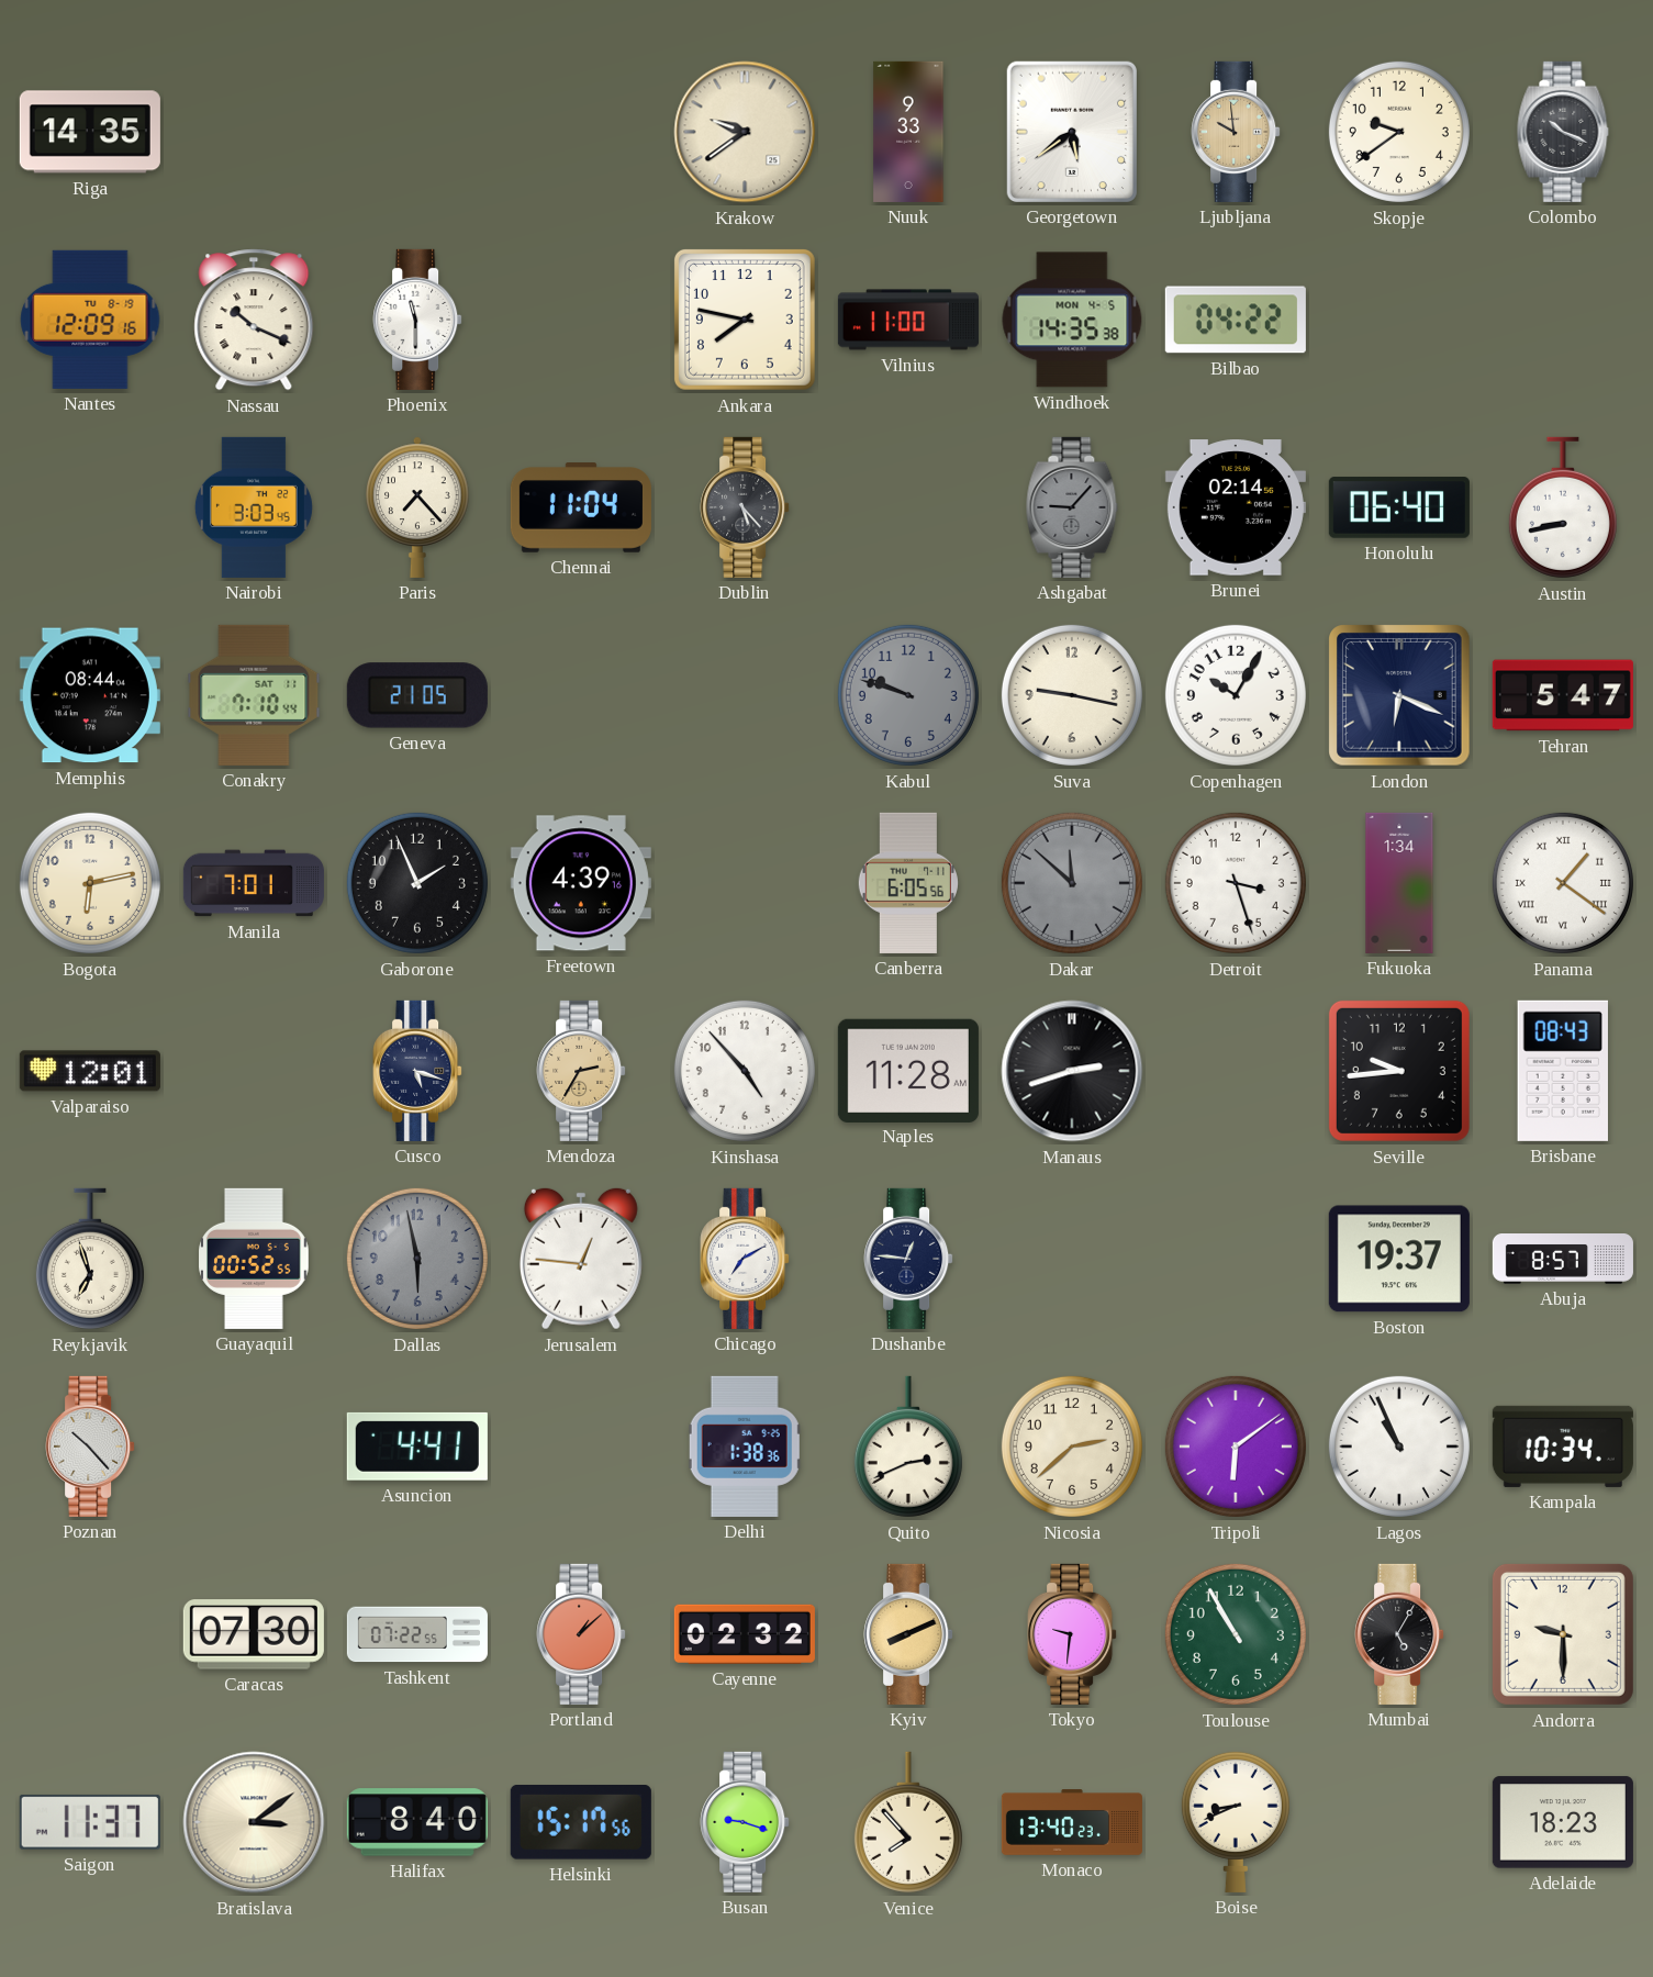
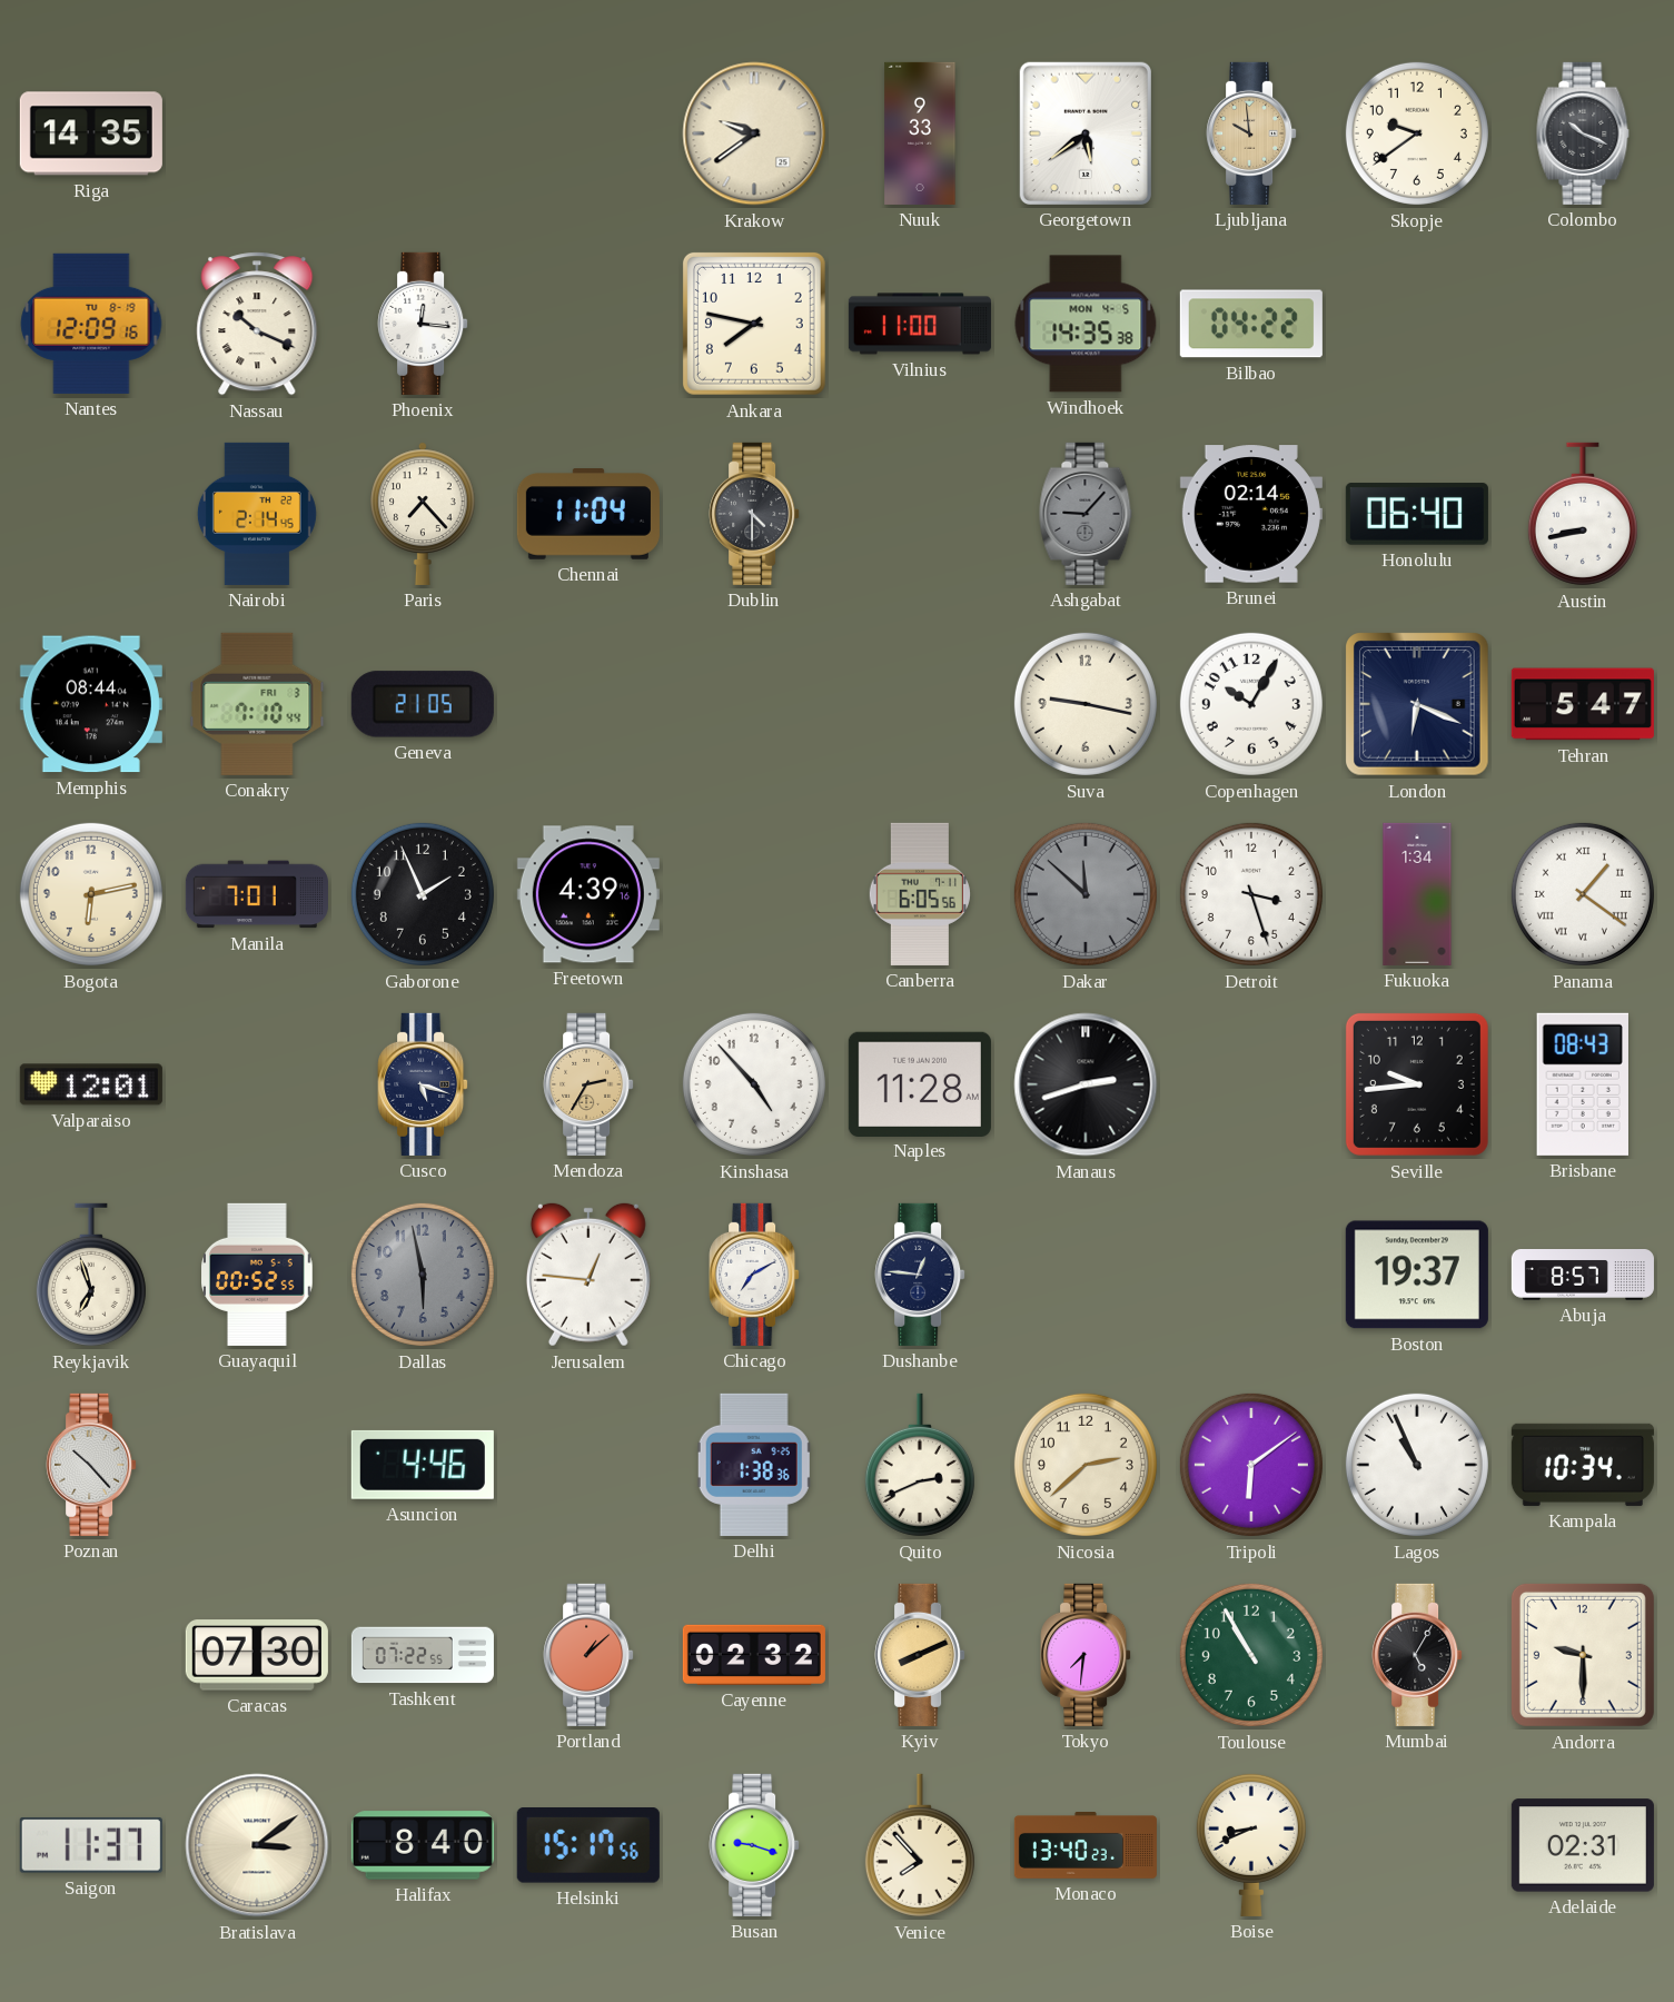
Phoenix: 11:30 -> 12:16
Nairobi: 3:03 -> 2:14
Dublin: 5:23 -> 4:30
Conakry date: SAT 11 -> FRI 3
Kabul: 9:48 -> none
Asuncion: 4:41 -> 4:46
Tokyo: 9:31 -> 7:31
Adelaide: 18:23 -> 02:31
